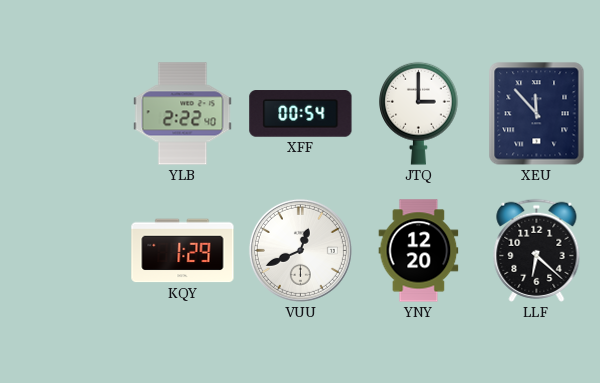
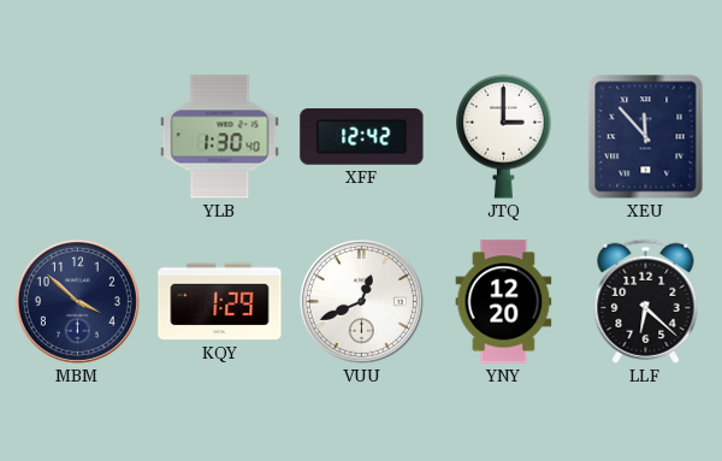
YLB: 2:22 -> 1:30
XFF: 00:54 -> 12:42
MBM: none -> 3:52
